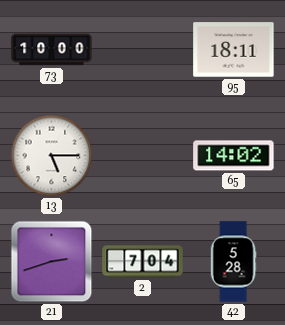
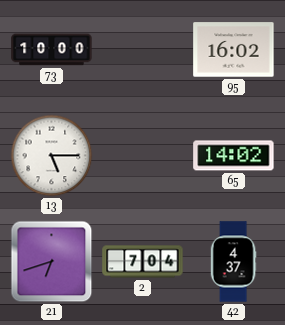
95: 18:11 -> 16:02
21: 2:42 -> 6:42
42: 5:28 -> 4:37
